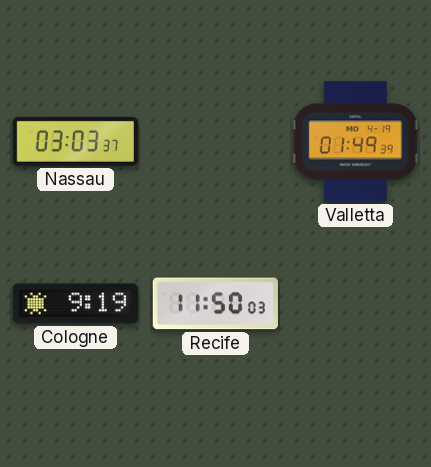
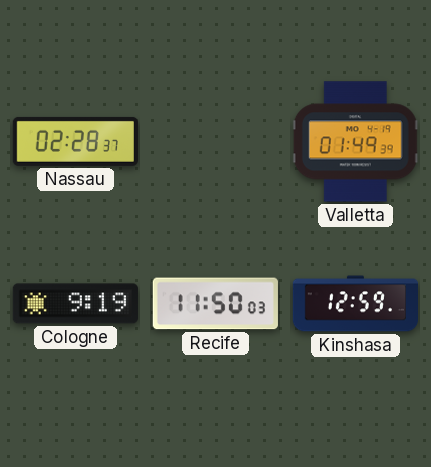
Nassau: 03:03 -> 02:28
Kinshasa: none -> 12:59
